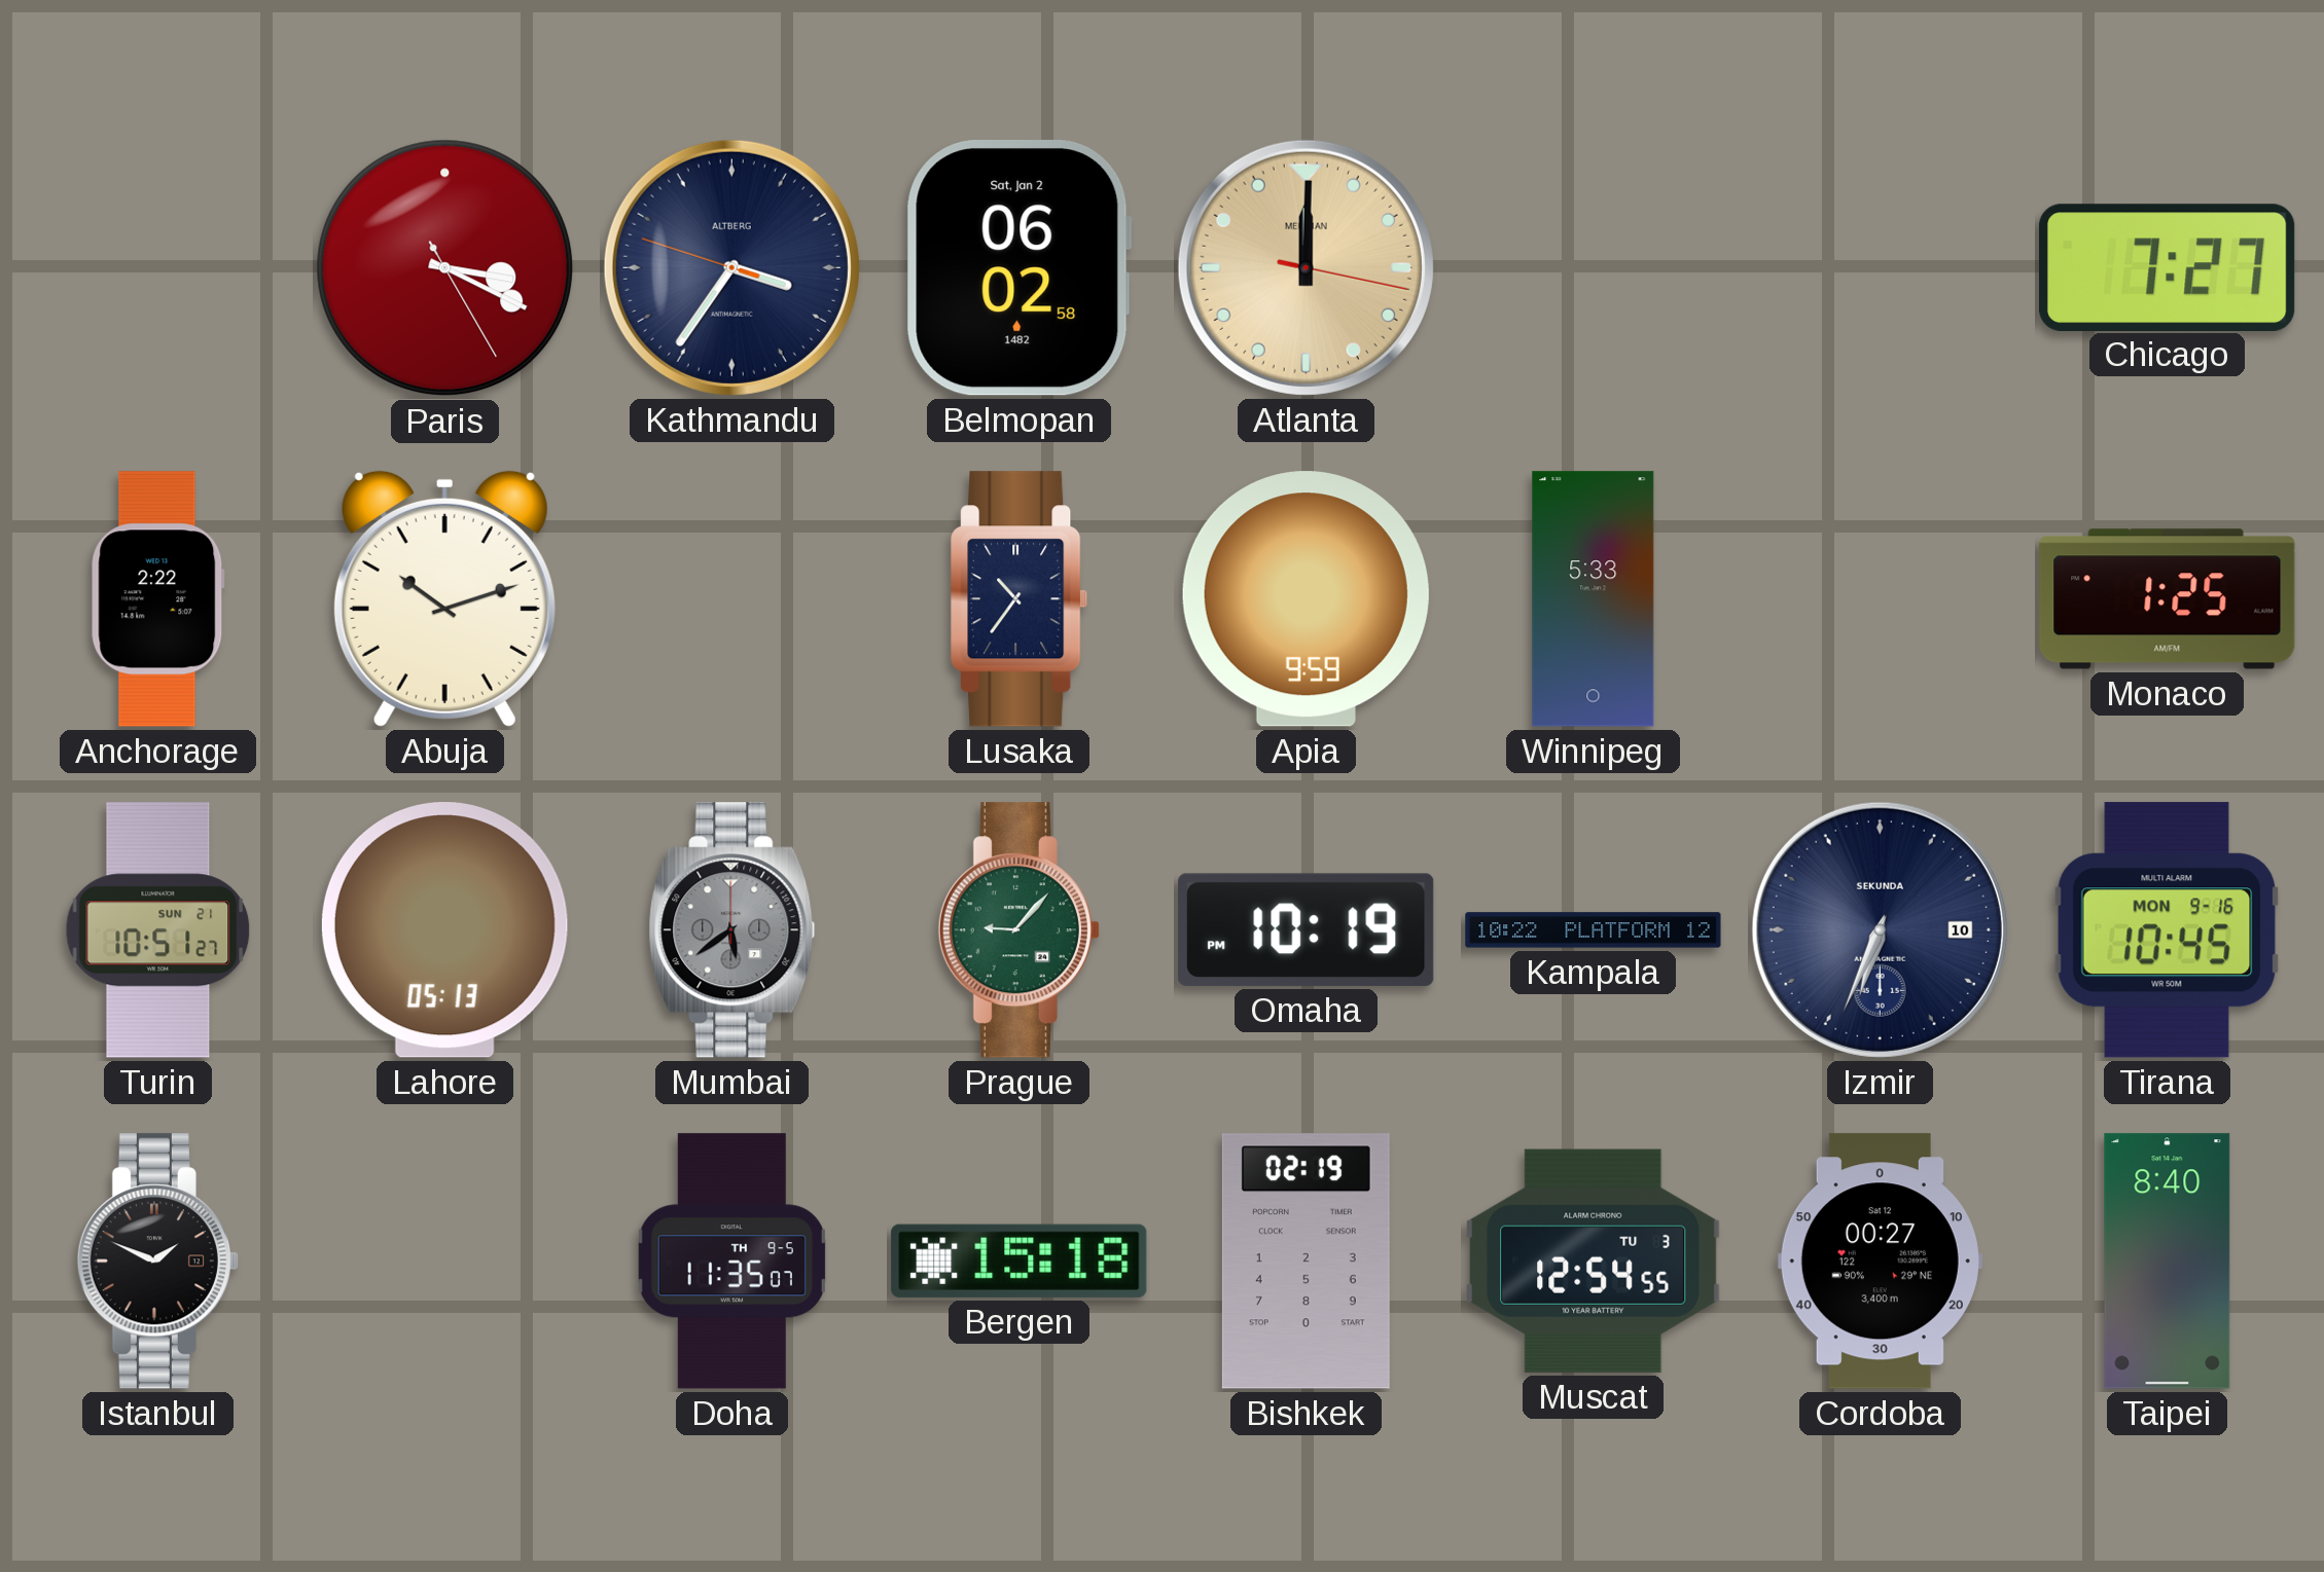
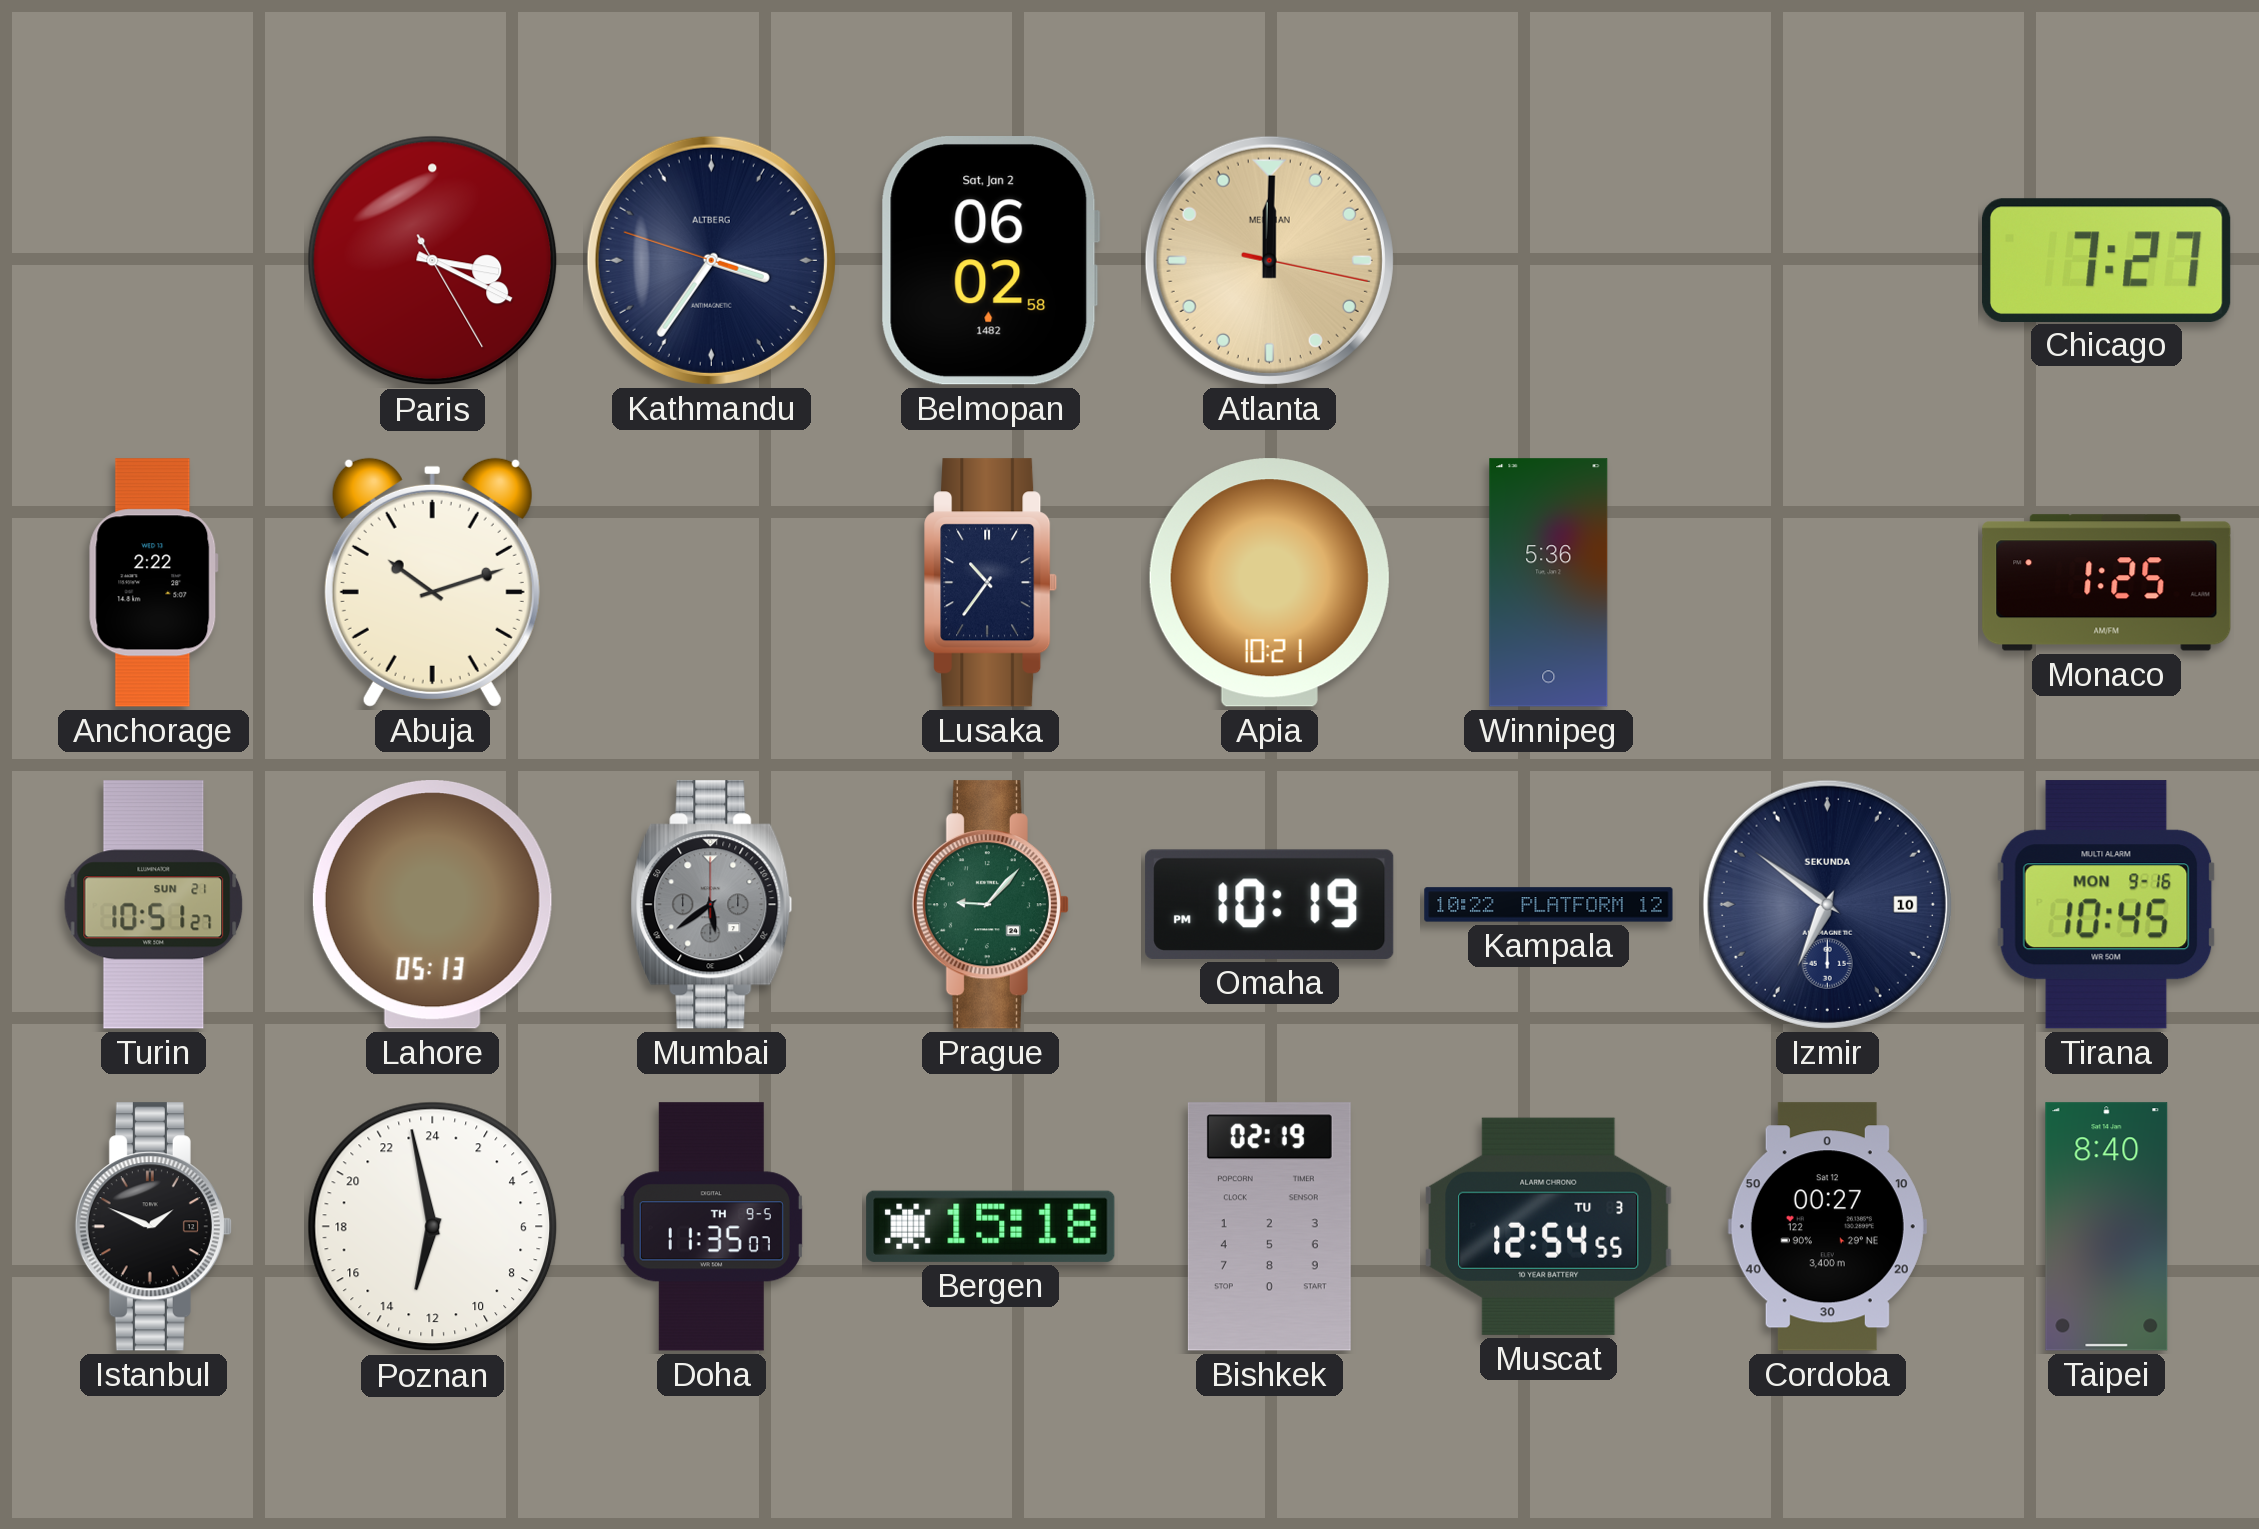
Apia: 9:59 -> 10:21
Winnipeg: 5:33 -> 5:36
Izmir: 6:34 -> 6:51
Poznan: none -> 12:58
